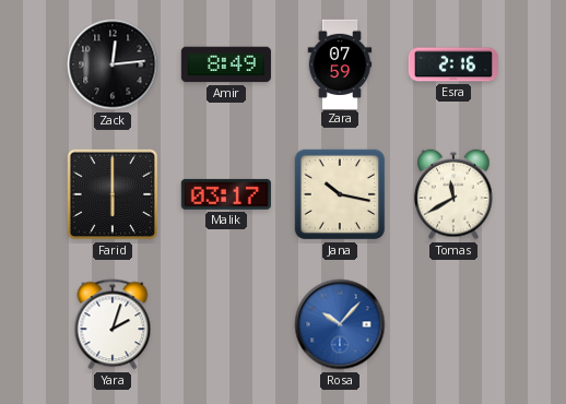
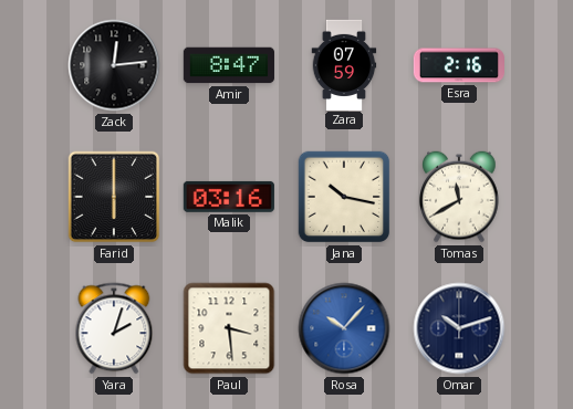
Amir: 8:49 -> 8:47
Malik: 03:17 -> 03:16
Paul: none -> 3:29
Omar: none -> 10:12
